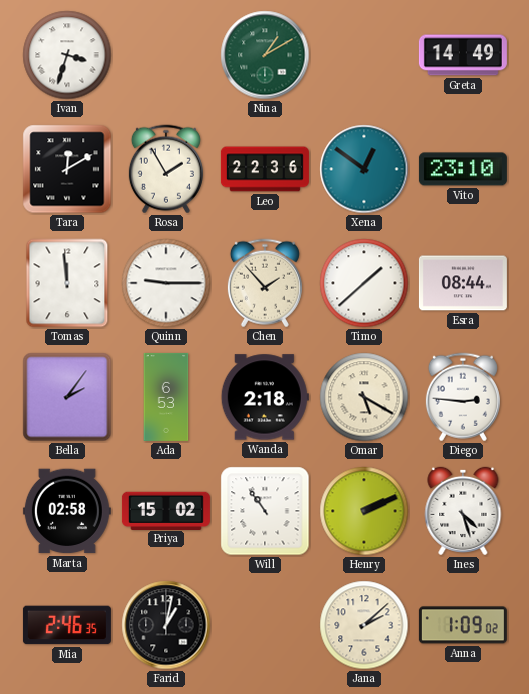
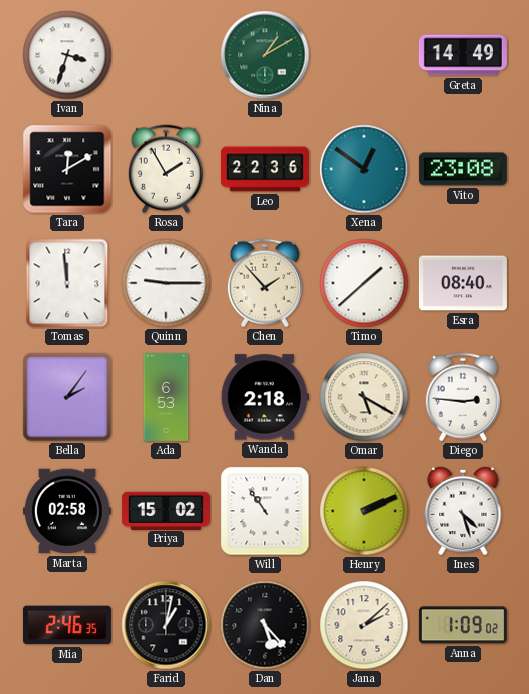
Vito: 23:10 -> 23:08
Esra: 08:44 -> 08:40
Dan: none -> 5:23
